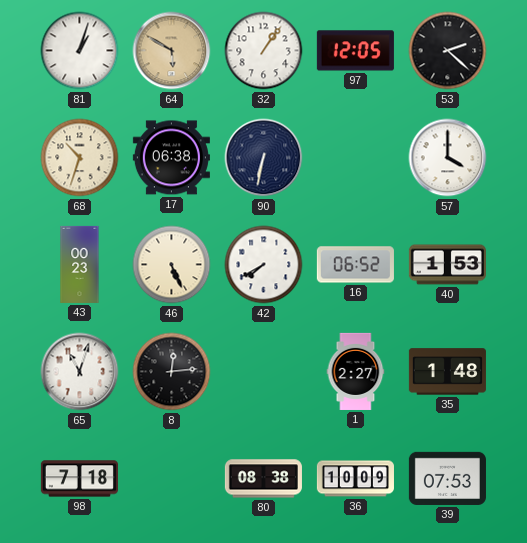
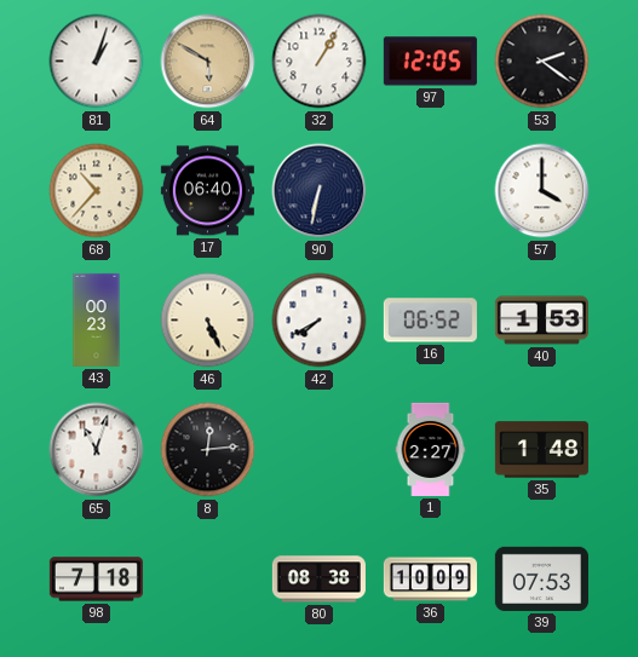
32: 1:06 -> 1:05
53: 2:22 -> 2:21
68: 10:33 -> 10:37
17: 06:38 -> 06:40
